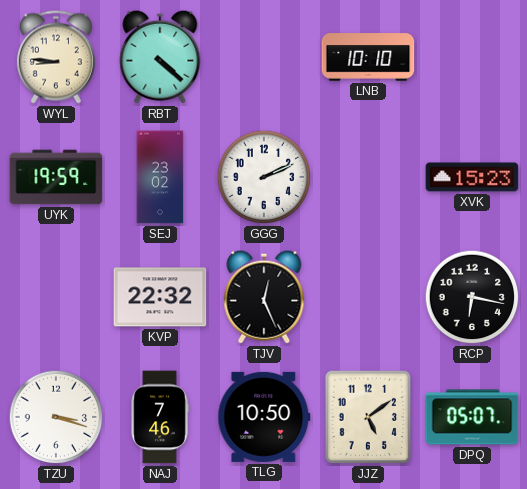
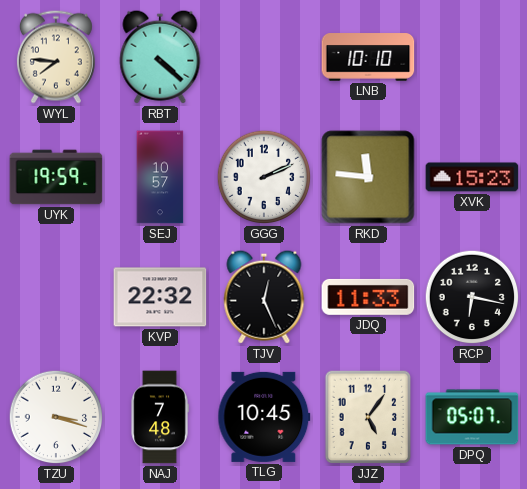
WYL: 8:46 -> 7:46
SEJ: 23:02 -> 10:57
RKD: none -> 11:46
JDQ: none -> 11:33
NAJ: 7:46 -> 7:48
TLG: 10:50 -> 10:45
JJZ: 5:09 -> 5:06
